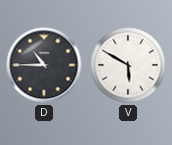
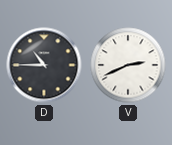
V: 5:50 -> 2:41
